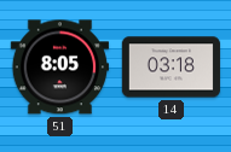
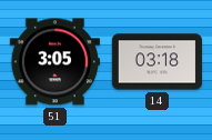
51: 8:05 -> 3:05
